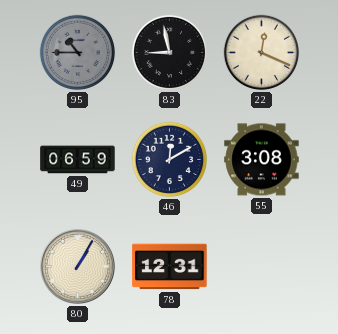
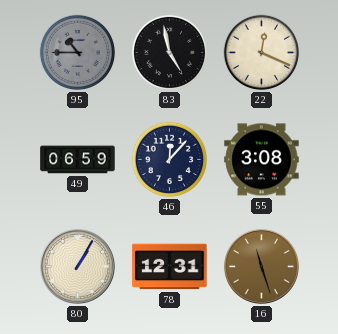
83: 8:58 -> 4:58
46: 12:10 -> 12:07
16: none -> 11:27
